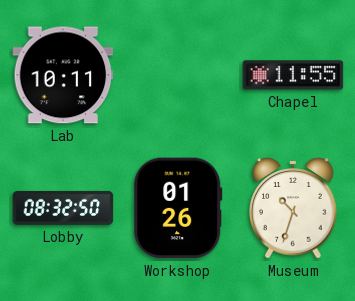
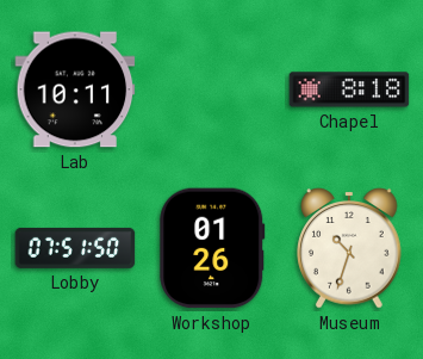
Chapel: 11:55 -> 8:18
Lobby: 08:32 -> 07:51
